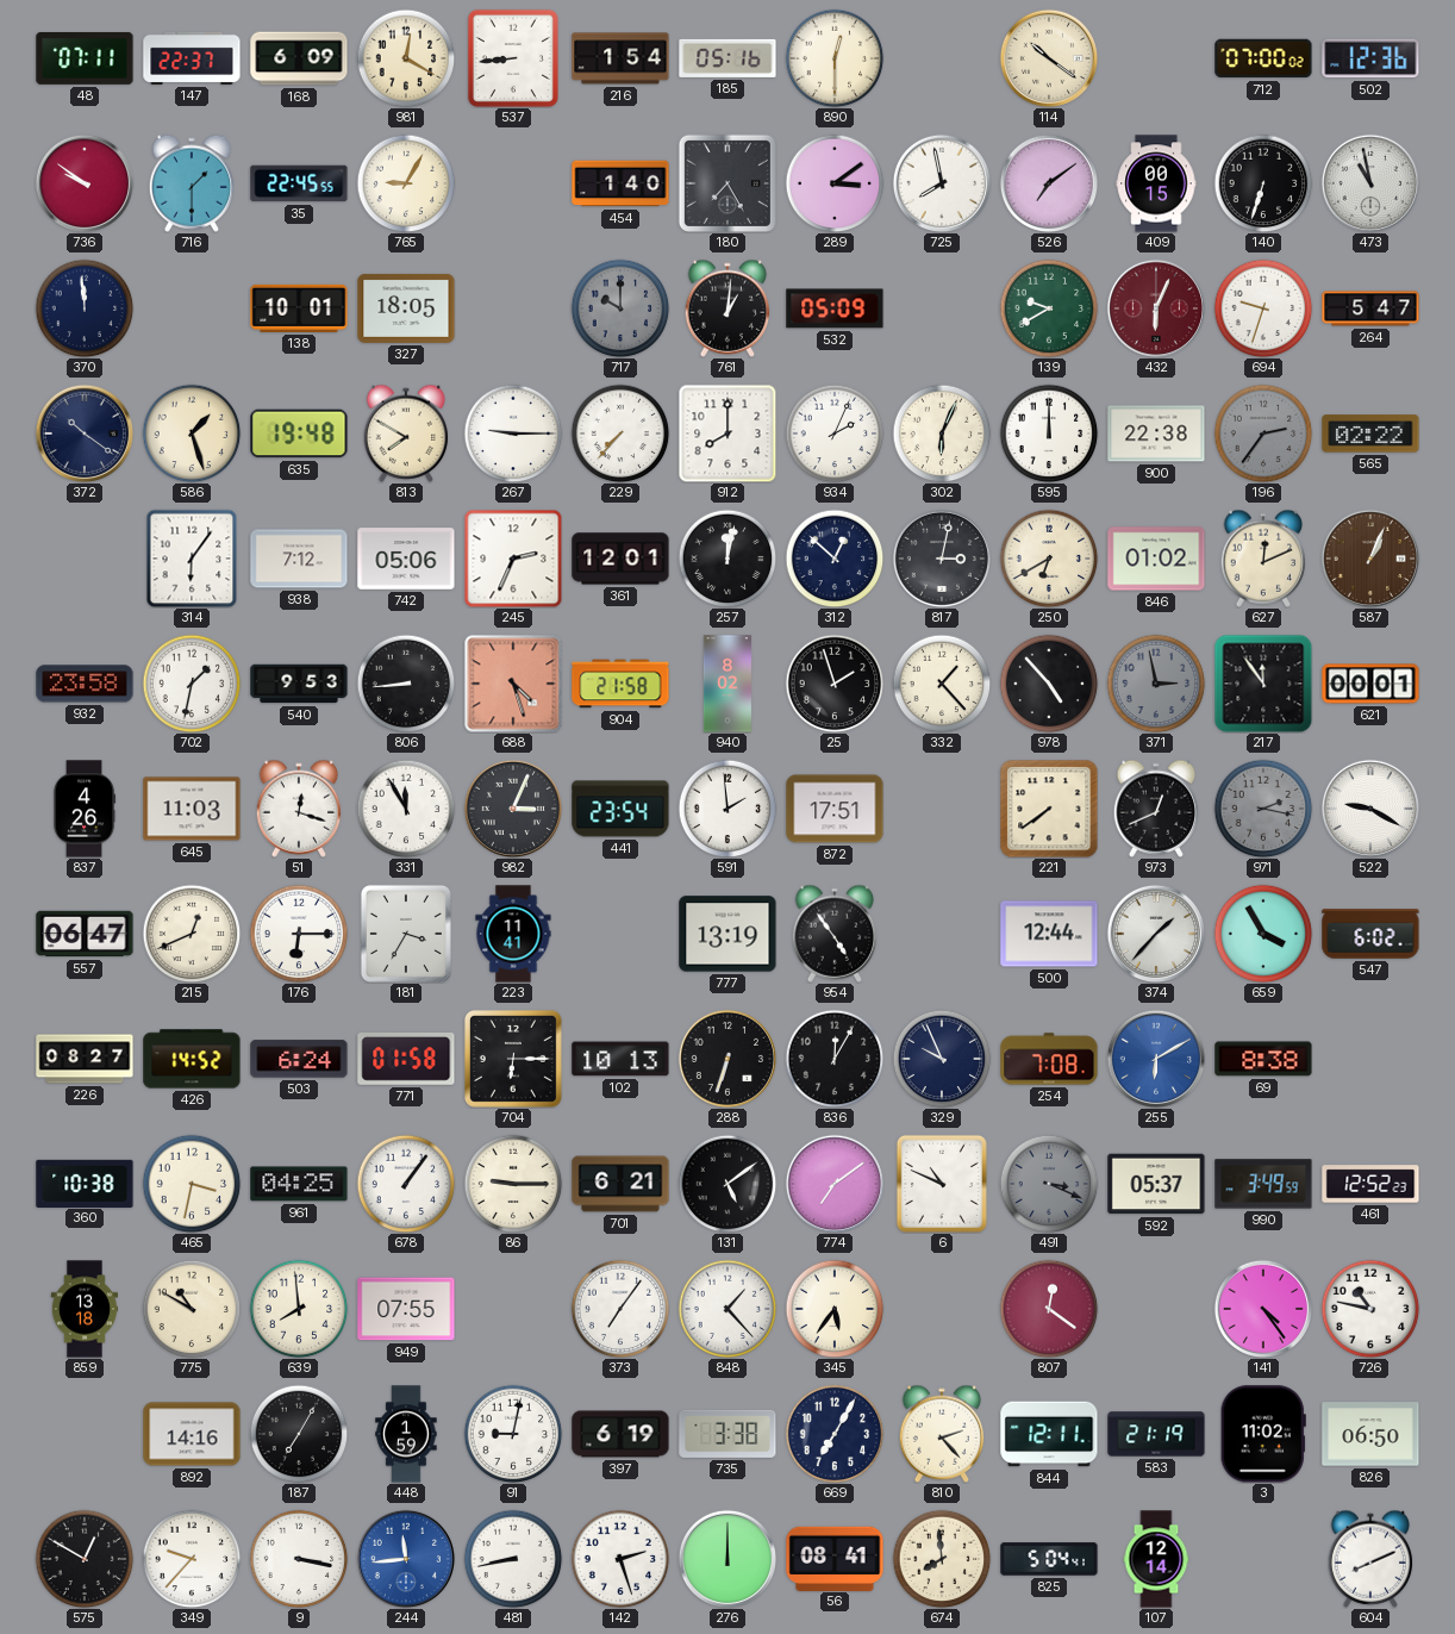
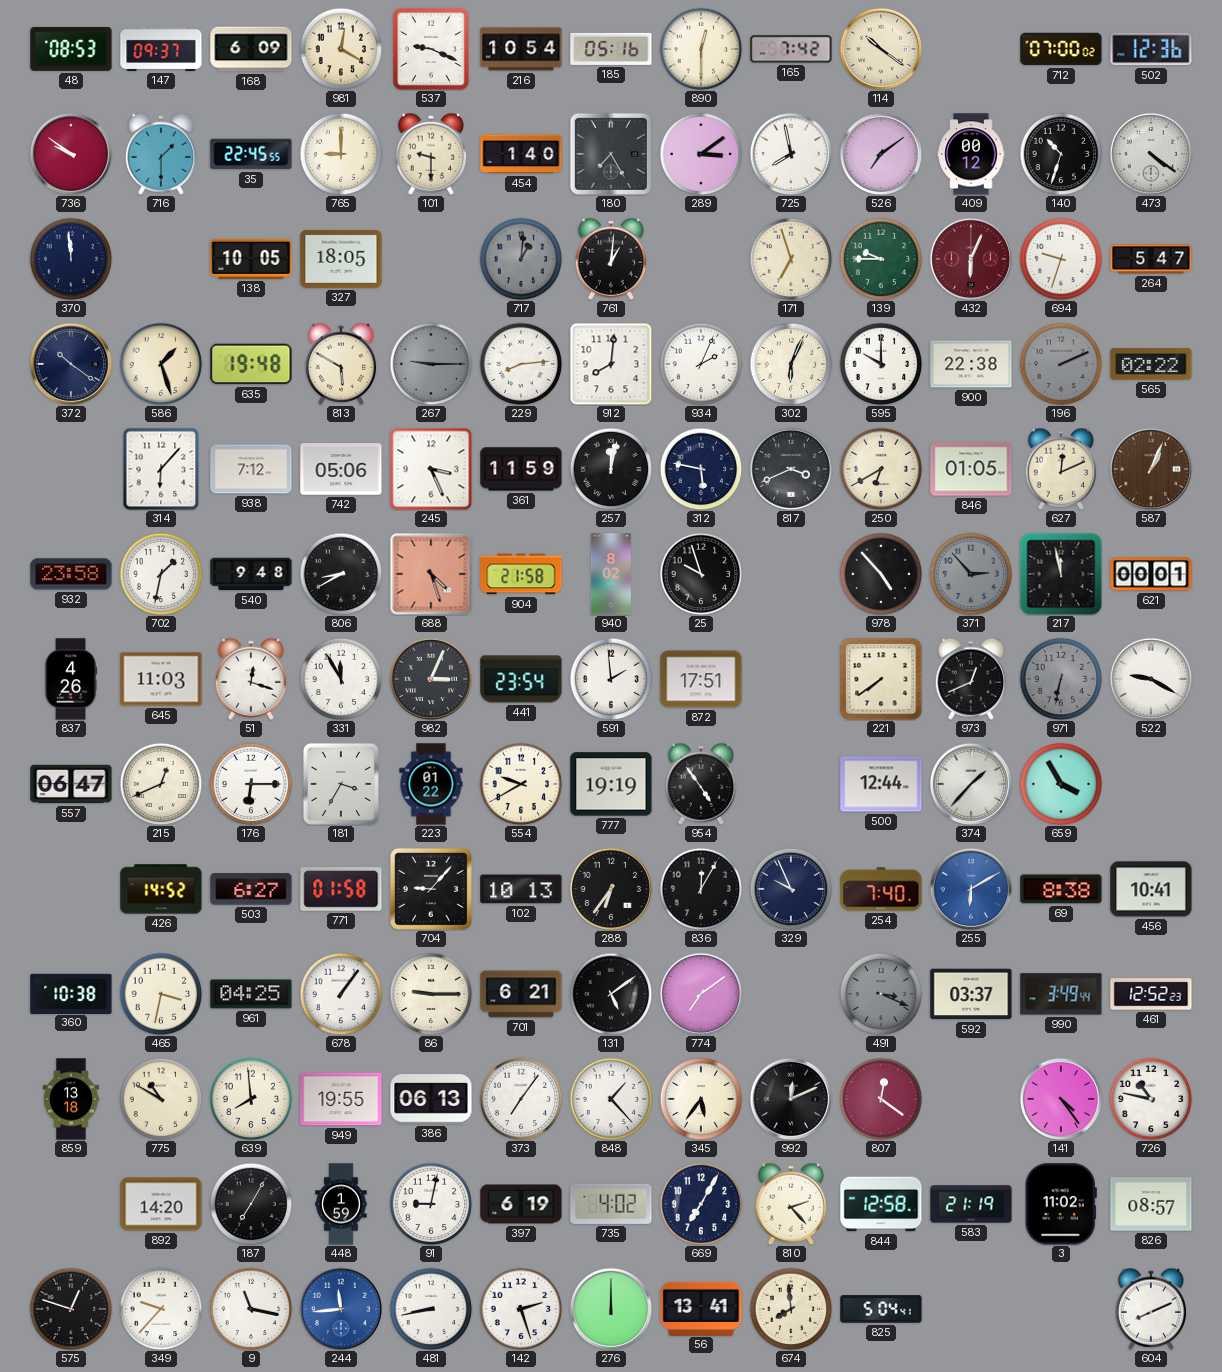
48: 07:11 -> 08:53
147: 22:37 -> 09:37
537: 8:44 -> 9:19
216: 1:54 -> 10:54
165: none -> 7:42
765: 9:05 -> 9:00
101: none -> 9:30
409: 00:15 -> 00:12
140: 6:33 -> 10:33
473: 10:58 -> 4:21
138: 10:01 -> 10:05
717: 10:00 -> 1:01
532: 05:09 -> none
171: none -> 6:57
139: 9:40 -> 9:45
813: 7:50 -> 5:50
267 dial: white -> grey
229: 7:37 -> 8:14
912: 8:00 -> 8:01
595: 12:00 -> 10:00
196: 2:36 -> 2:11
314: 6:06 -> 6:07
245: 2:34 -> 3:26
361: 12:01 -> 11:59
312: 12:52 -> 5:47
817: 3:02 -> 3:41
846: 01:02 -> 01:05
540: 9:53 -> 9:48
806: 8:44 -> 8:40
25: 1:57 -> 9:57
332: 1:23 -> none
371: 2:58 -> 2:53
217: 11:54 -> 11:58
971: 2:17 -> 6:32
223: 11:41 -> 01:22
554: none -> 9:40
777: 13:19 -> 19:19
547: 6:02 -> none
226: 08:27 -> none
503: 6:24 -> 6:27
704: 6:15 -> 9:07
288: 6:33 -> 6:36
254: 7:08 -> 7:40
456: none -> 10:41
6: 10:49 -> none
592: 05:37 -> 03:37
990: 3:49:59 -> 3:49:44
949: 07:55 -> 19:55
386: none -> 06:13
992: none -> 12:11
892: 14:16 -> 14:20
735: 3:38 -> 4:02
844: 12:11 -> 12:58
826: 06:50 -> 08:57
575: 12:50 -> 12:48
9: 3:17 -> 11:17
56: 08:41 -> 13:41
107: 12:14 -> none
